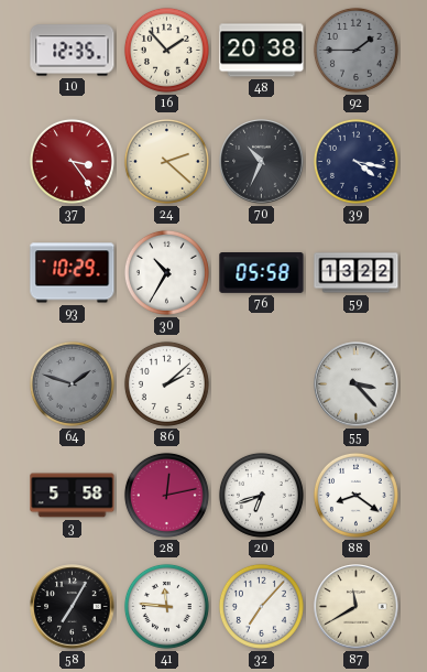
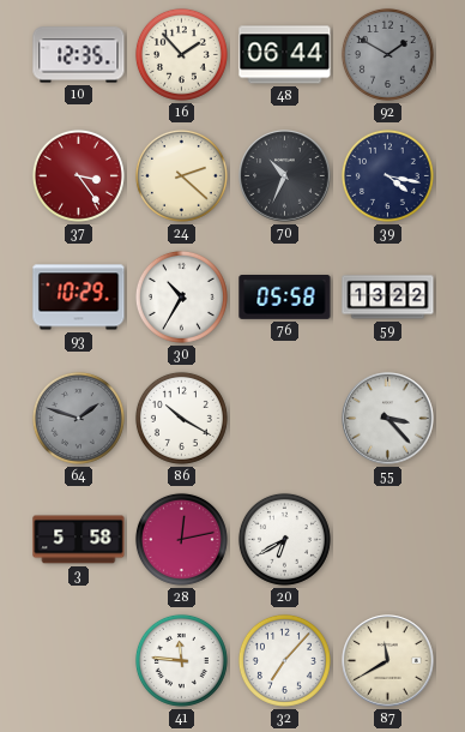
48: 20:38 -> 06:44
92: 1:45 -> 1:50
86: 2:08 -> 10:20
20: 6:42 -> 6:40
88: 8:21 -> none
58: 7:05 -> none
